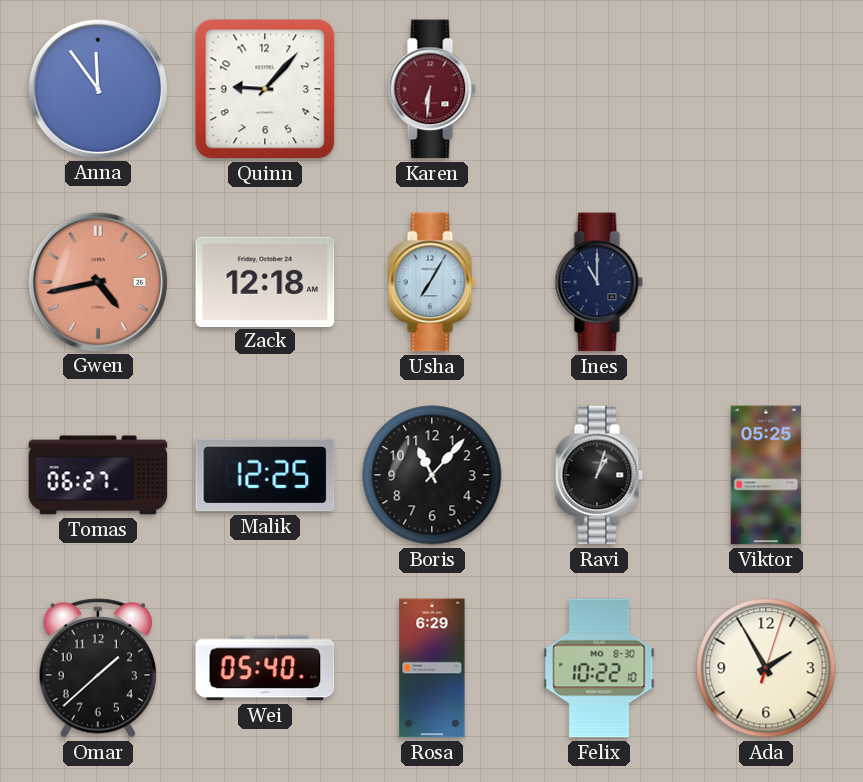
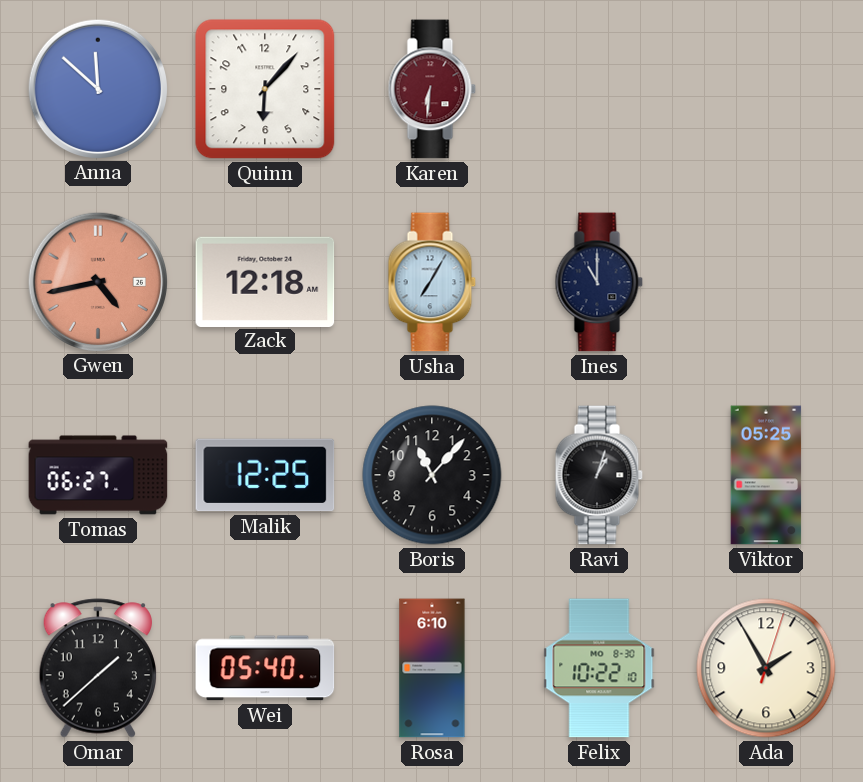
Anna: 11:54 -> 11:52
Quinn: 9:07 -> 6:07
Rosa: 6:29 -> 6:10
